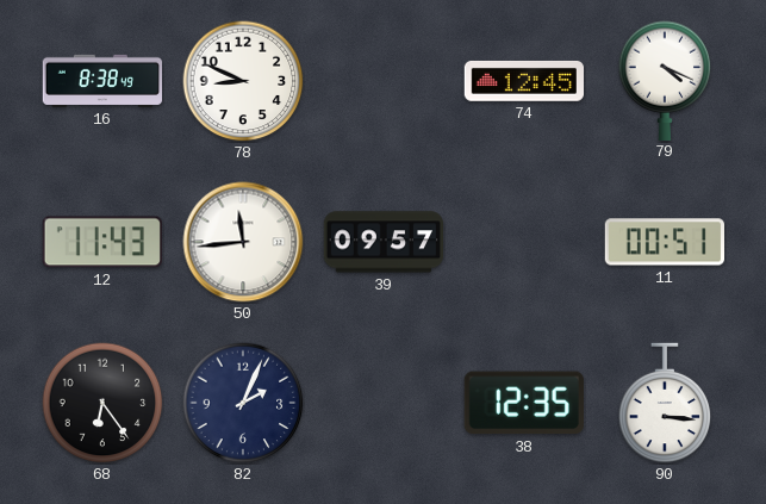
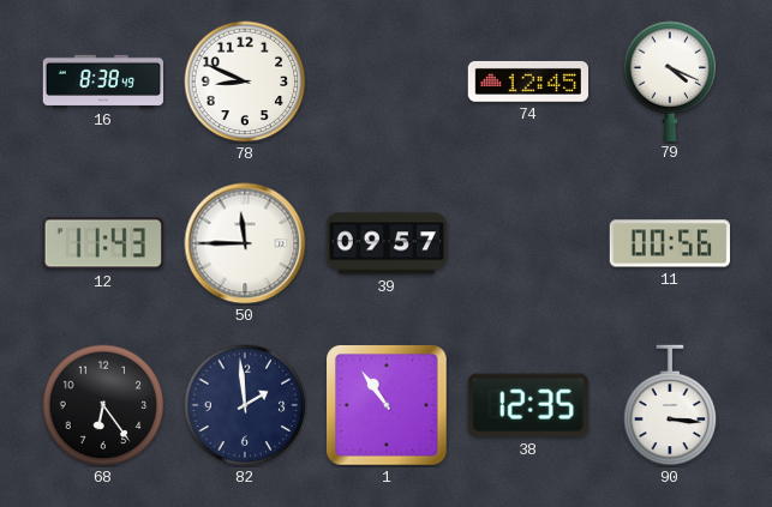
50: 11:44 -> 11:45
11: 00:51 -> 00:56
82: 2:04 -> 1:59
1: none -> 10:54
